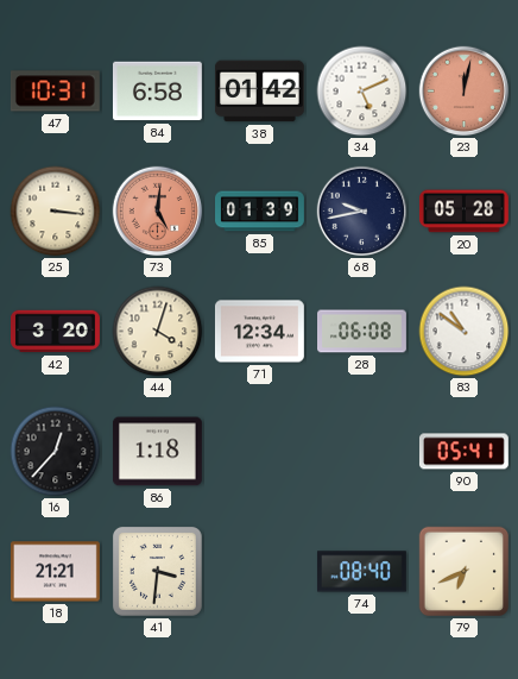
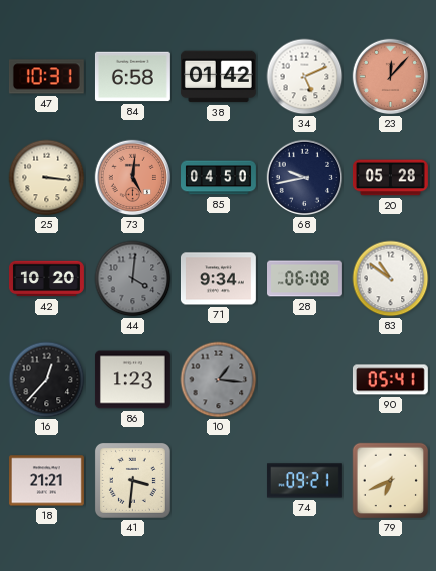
23: 12:02 -> 12:07
85: 01:39 -> 04:50
42: 3:20 -> 10:20
44: 4:03 -> 4:01
44 dial: cream -> grey
71: 12:34 -> 9:34
86: 1:18 -> 1:23
10: none -> 1:16
74: 08:40 -> 09:21
